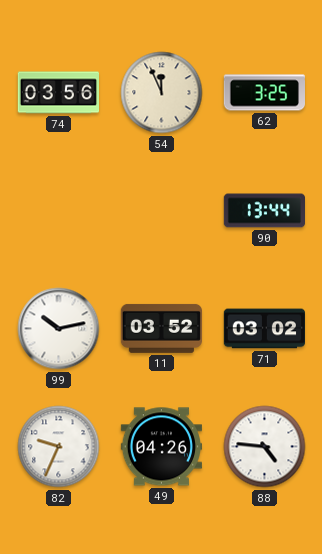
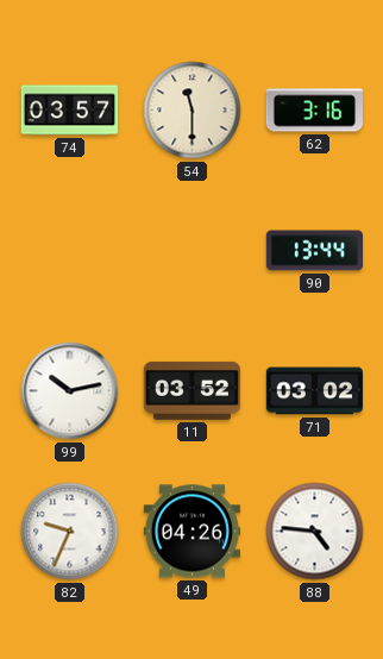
74: 03:56 -> 03:57
54: 11:56 -> 11:30
62: 3:25 -> 3:16
